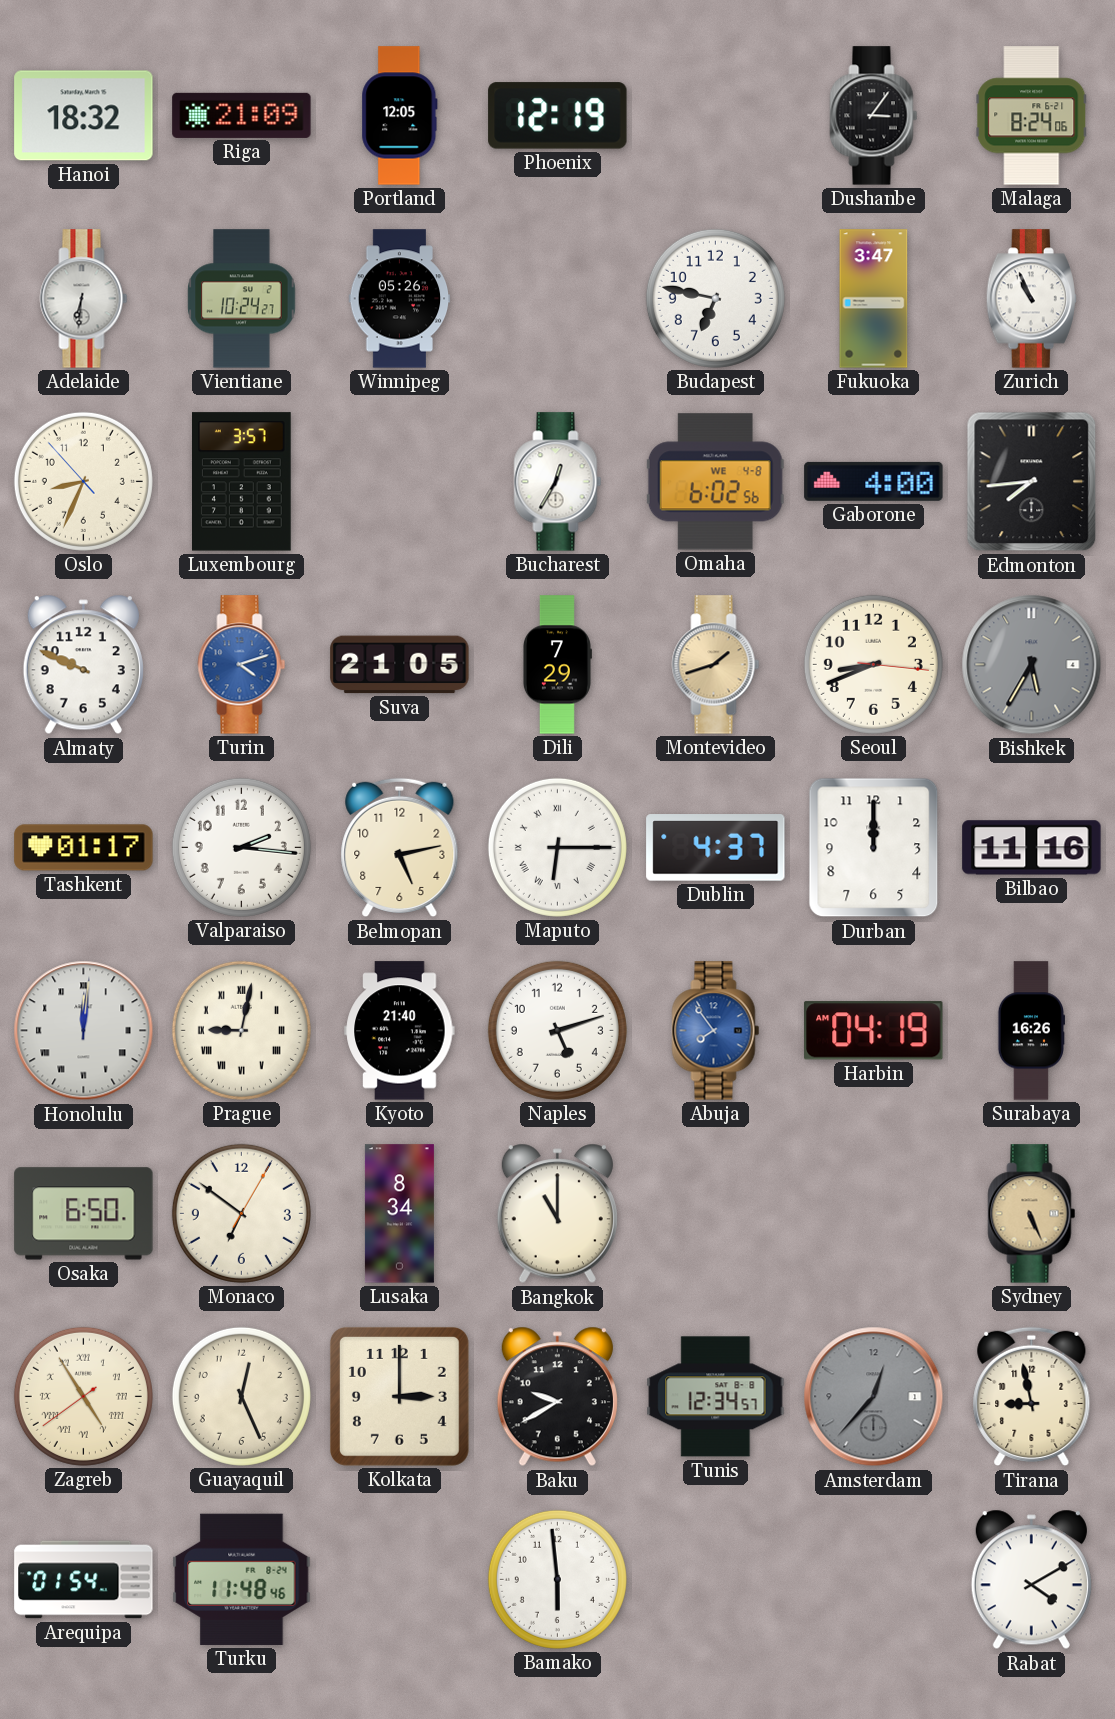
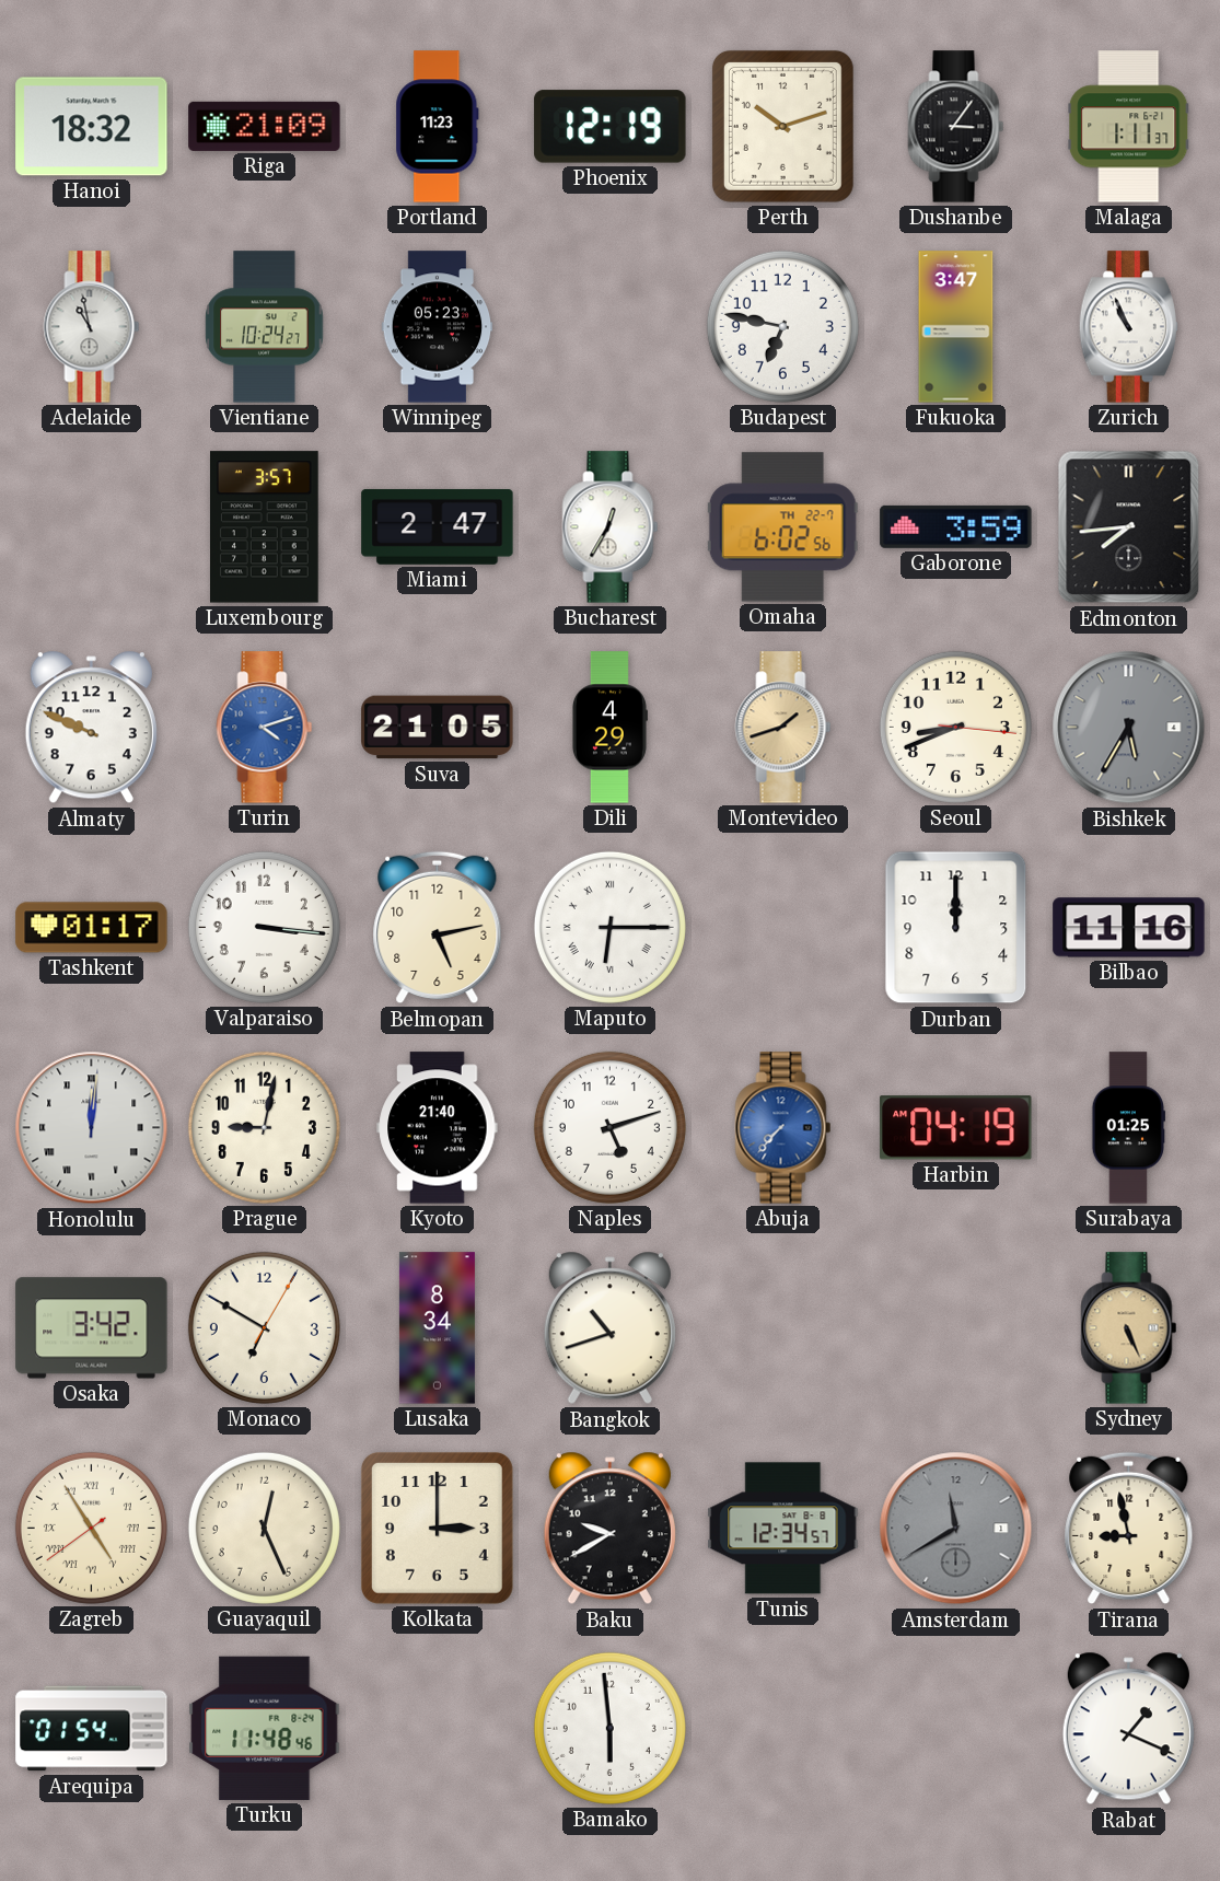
Portland: 12:05 -> 11:23
Perth: none -> 10:12
Malaga: 8:24 -> 1:11
Adelaide: 6:31 -> 10:58
Winnipeg: 05:26 -> 05:23
Oslo: 8:33 -> none
Miami: none -> 2:47
Omaha date: WE 4-8 -> TH 22-7
Gaborone: 4:00 -> 3:59
Dili: 7:29 -> 4:29
Valparaiso: 2:16 -> 3:16
Dublin: 4:37 -> none
Prague numerals: Roman -> Arabic
Abuja: 7:54 -> 7:37
Surabaya: 16:26 -> 01:25
Osaka: 6:50 -> 3:42
Monaco: 6:51 -> 6:50
Bangkok: 11:00 -> 10:42
Amsterdam: 12:37 -> 11:40
Rabat: 4:10 -> 1:19
